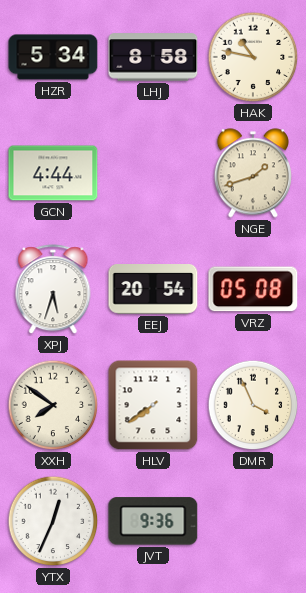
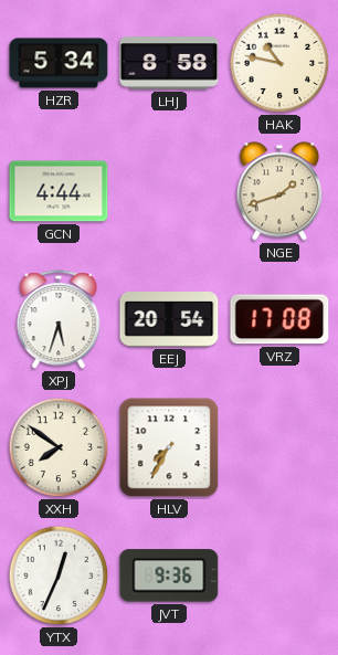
VRZ: 05:08 -> 17:08
HLV: 7:39 -> 7:35
DMR: 3:56 -> none
